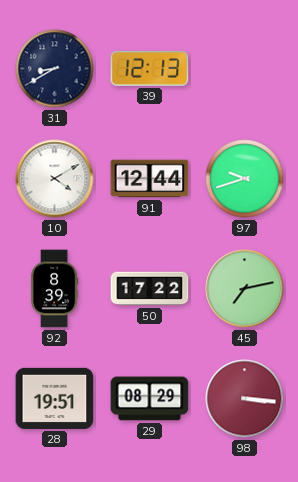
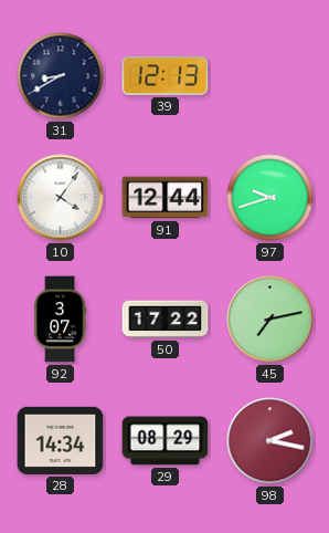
10: 4:10 -> 4:06
92: 8:39 -> 3:07
28: 19:51 -> 14:34
98: 3:16 -> 2:17
